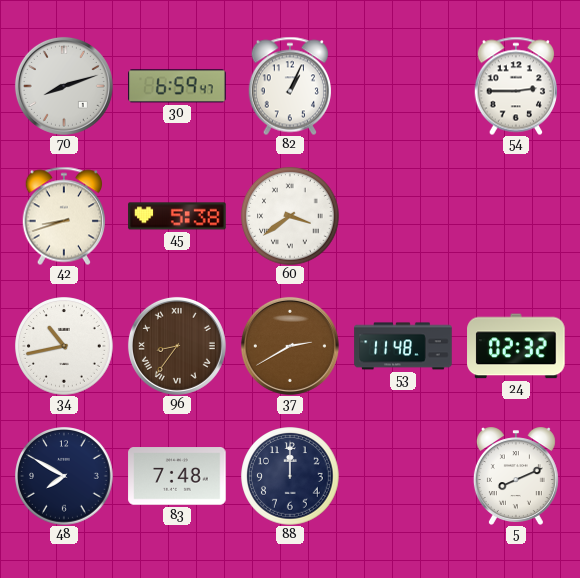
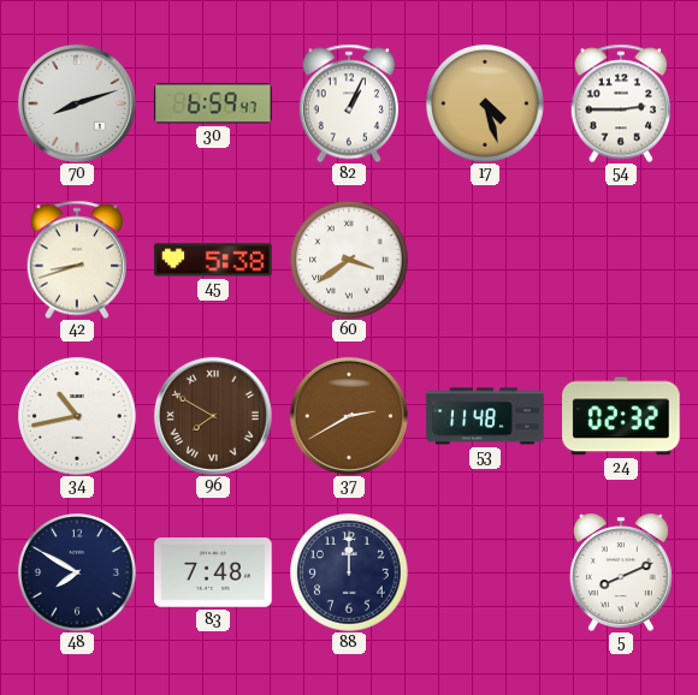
17: none -> 4:27
96: 8:36 -> 7:50
